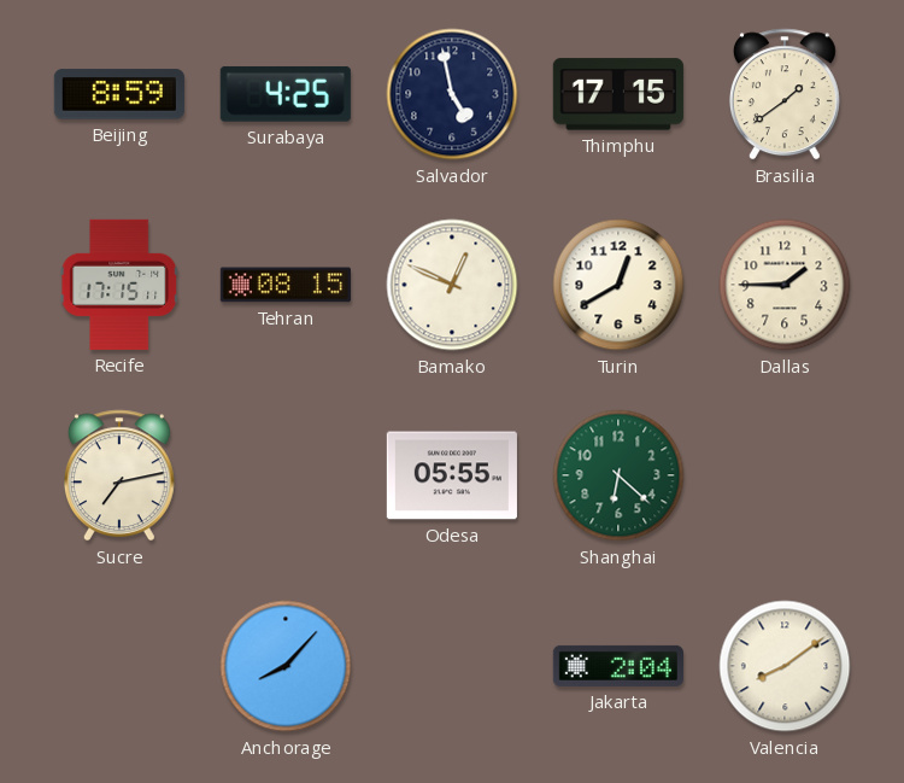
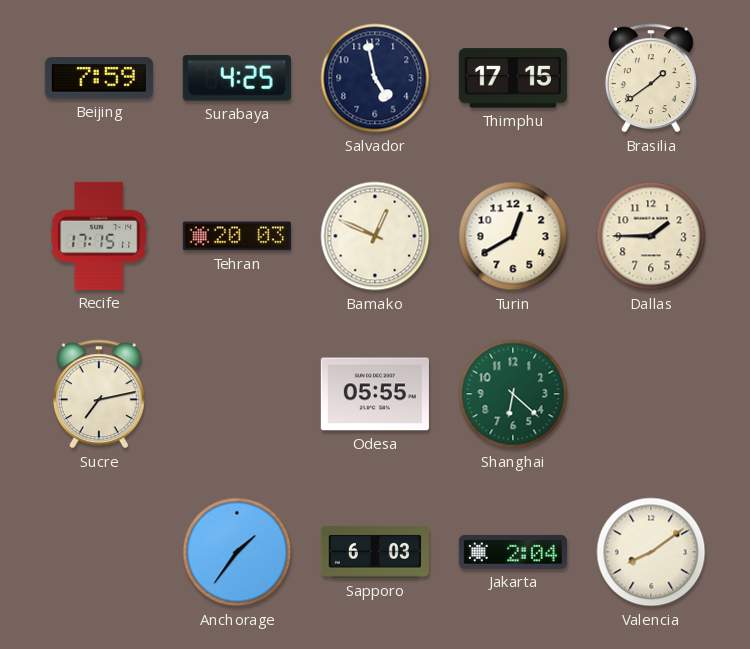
Beijing: 8:59 -> 7:59
Tehran: 08:15 -> 20:03
Anchorage: 8:07 -> 1:36
Sapporo: none -> 6:03
